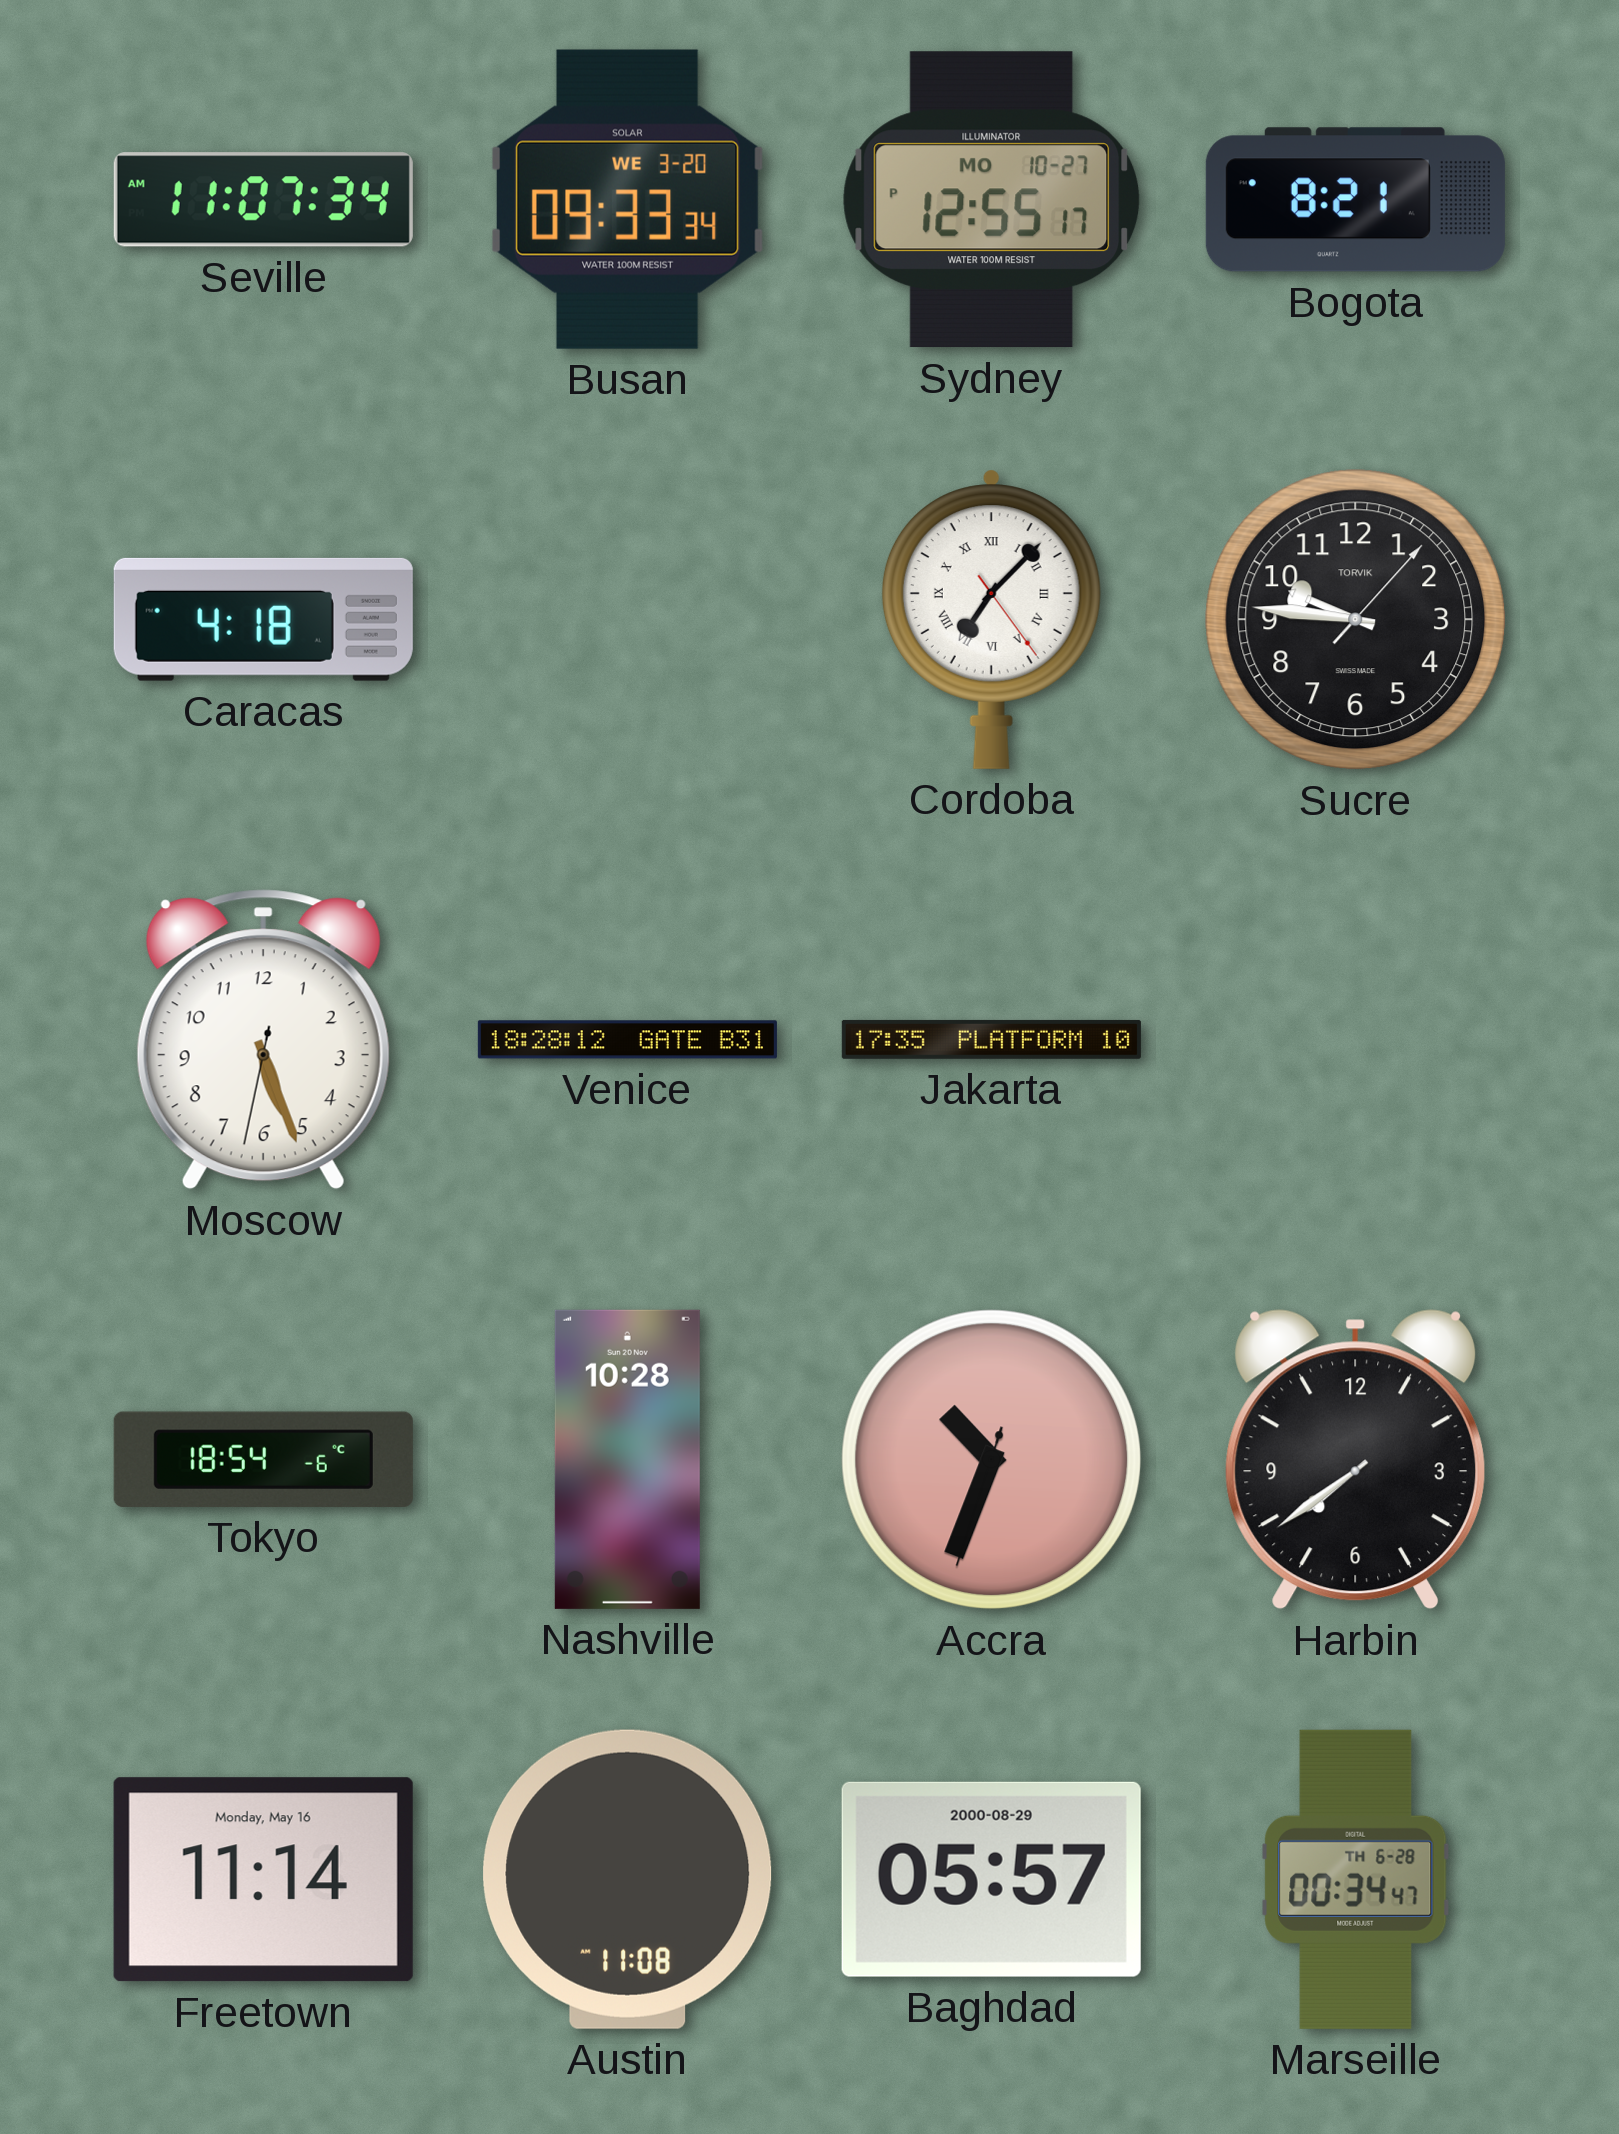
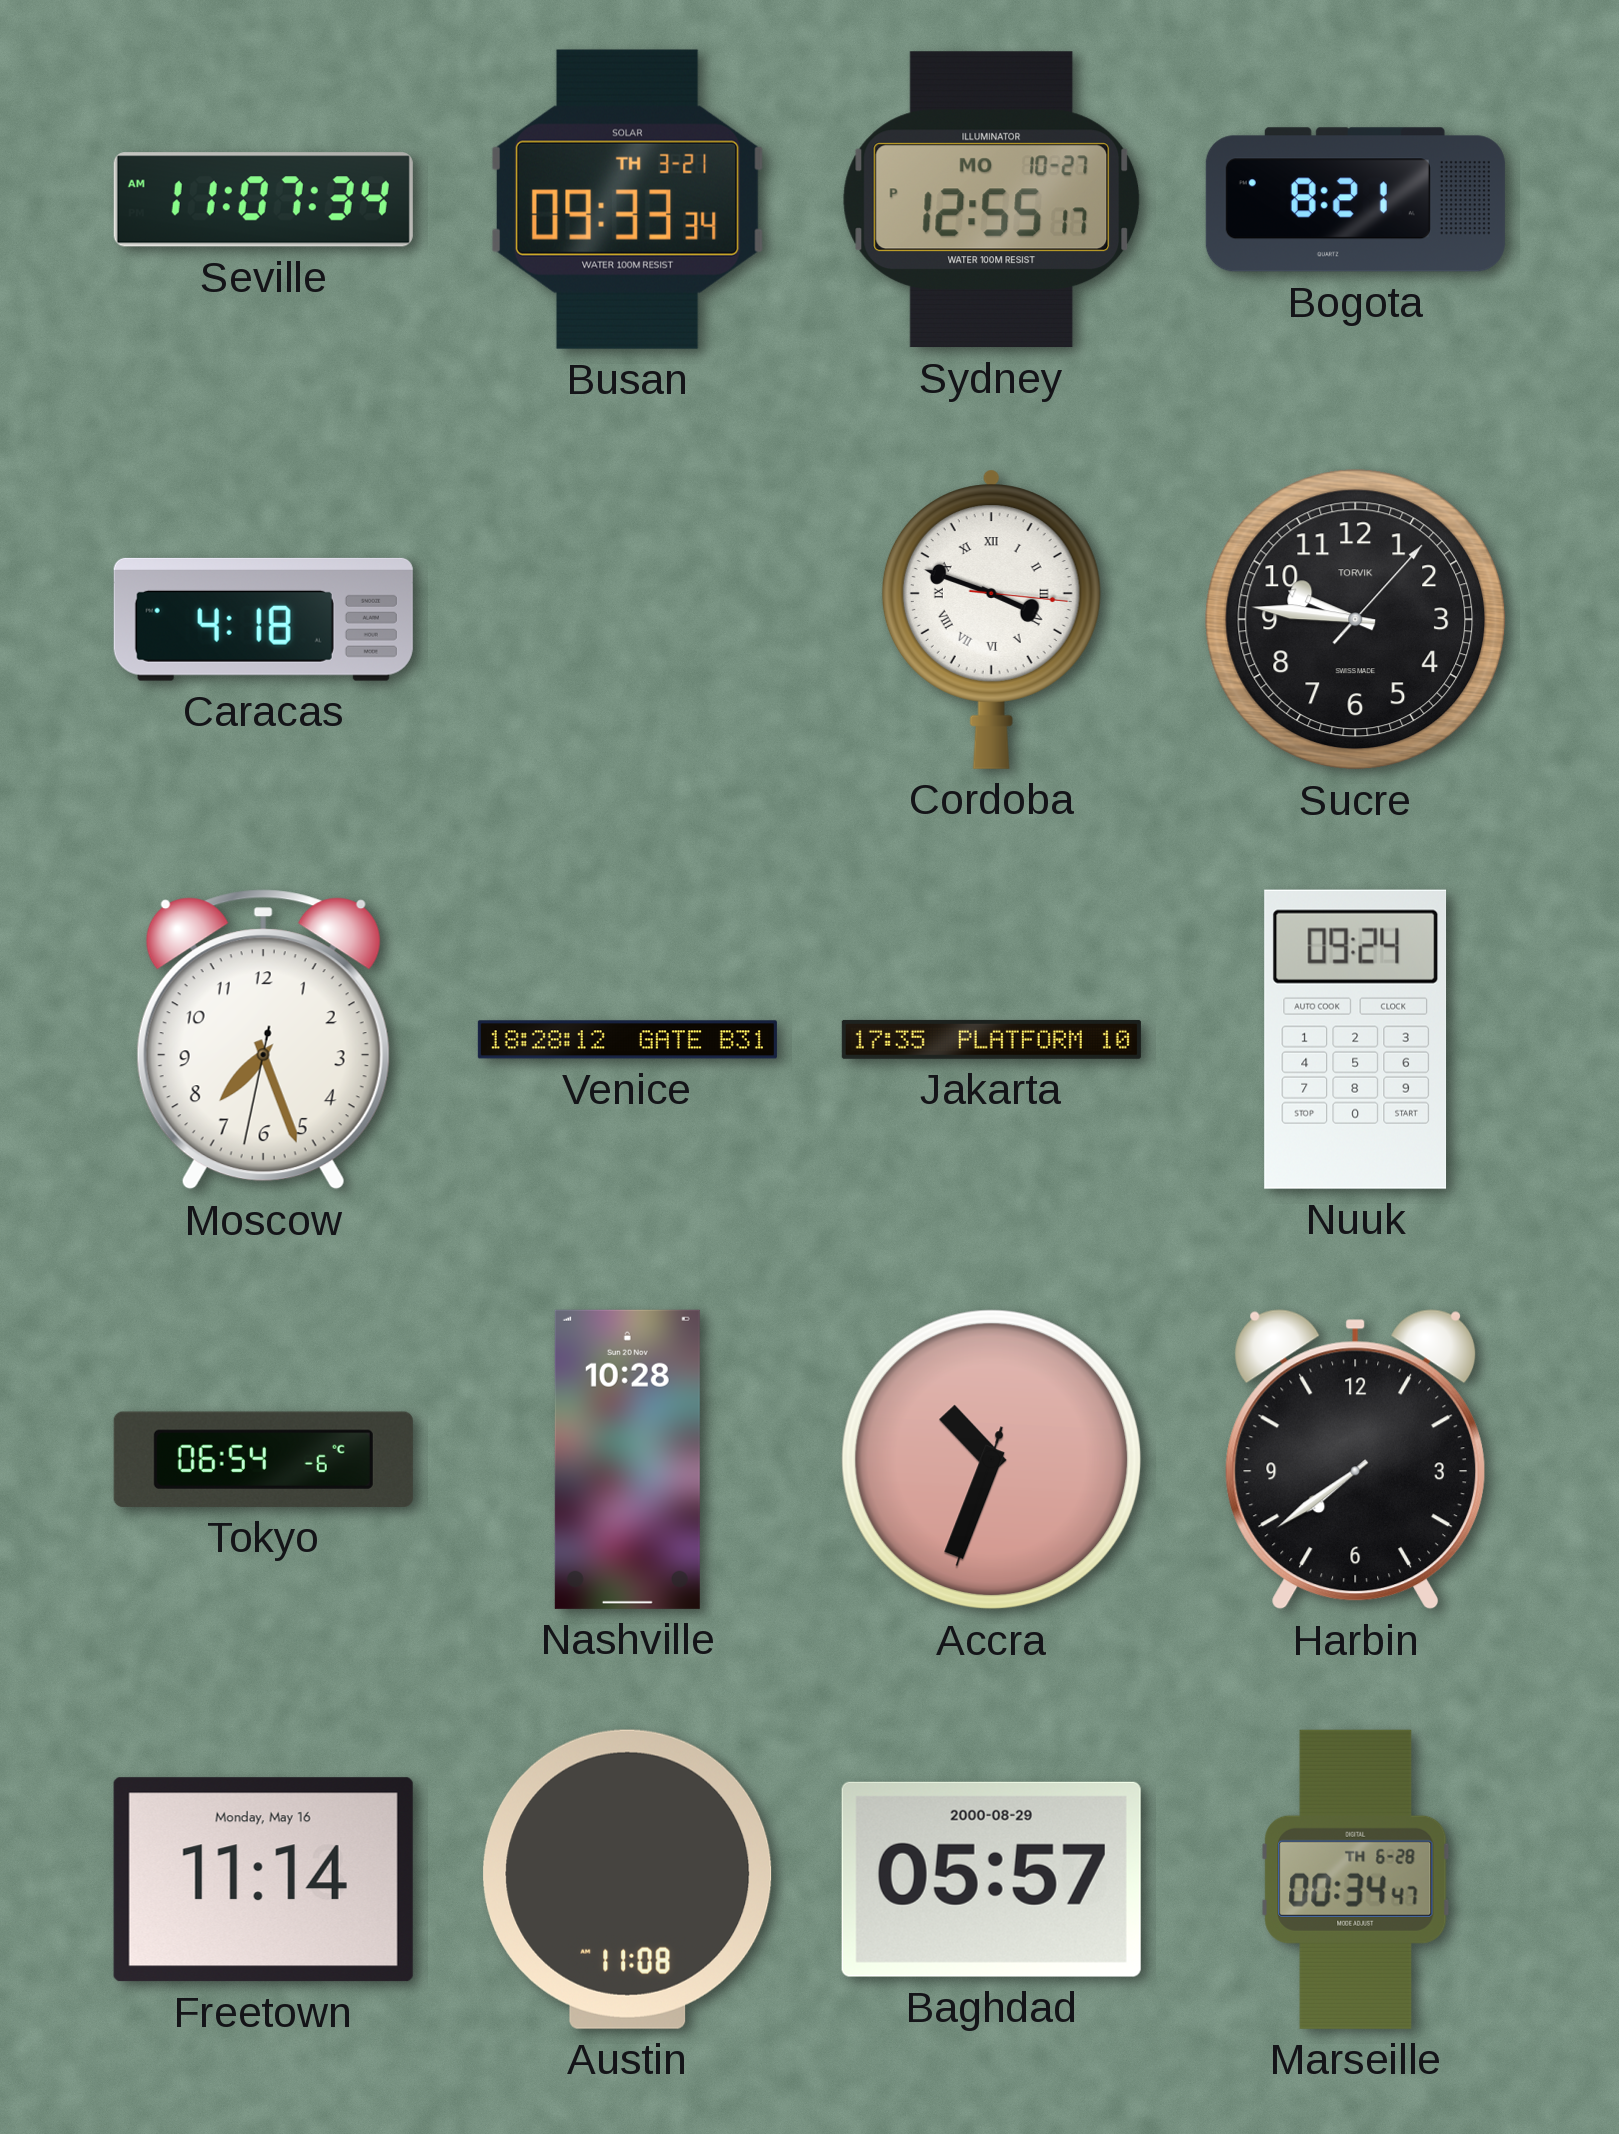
Busan date: WE 3-20 -> TH 3-21
Cordoba: 7:07 -> 3:48
Moscow: 5:26 -> 7:26
Nuuk: none -> 09:24
Tokyo: 18:54 -> 06:54
